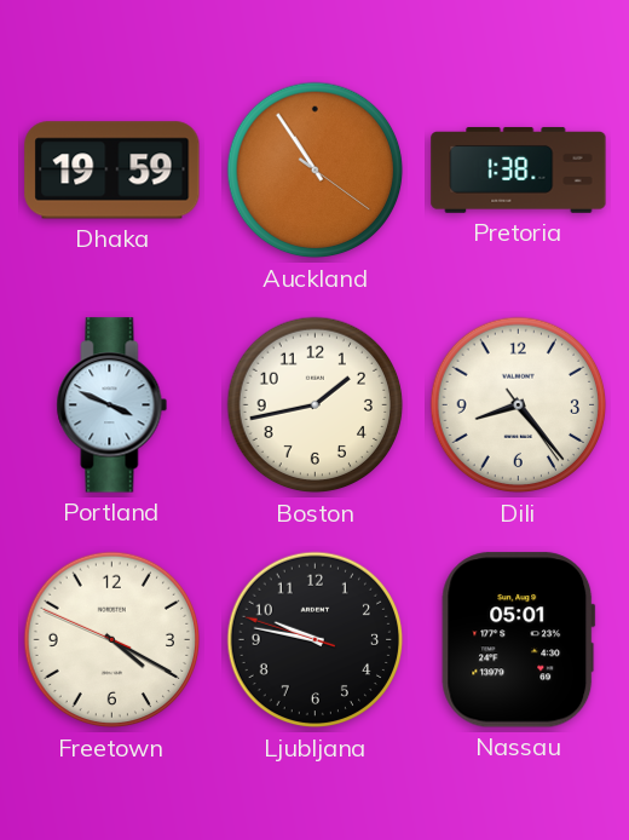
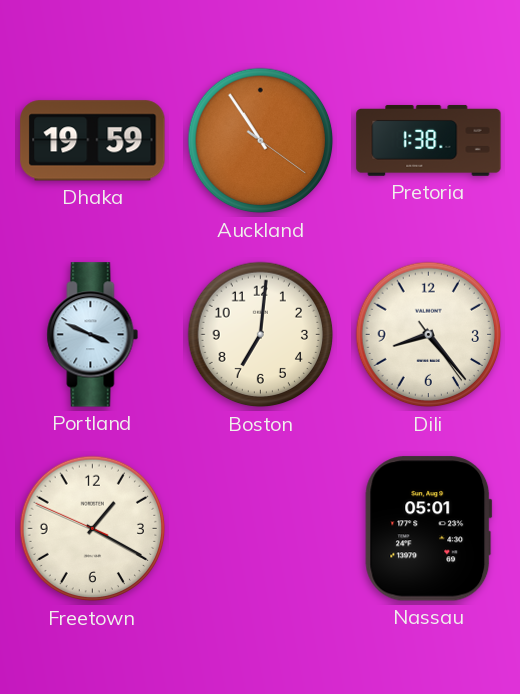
Boston: 1:43 -> 7:01
Freetown: 4:19 -> 1:19
Ljubljana: 9:46 -> none
